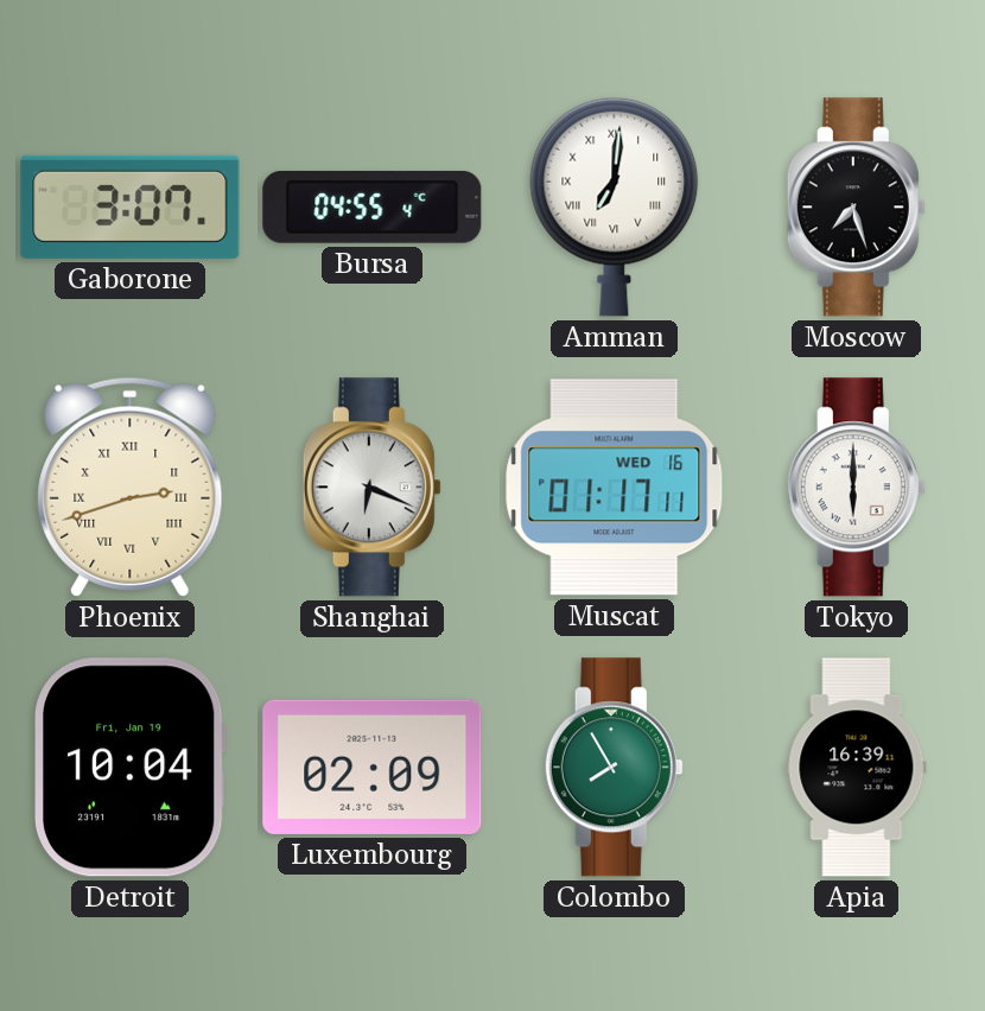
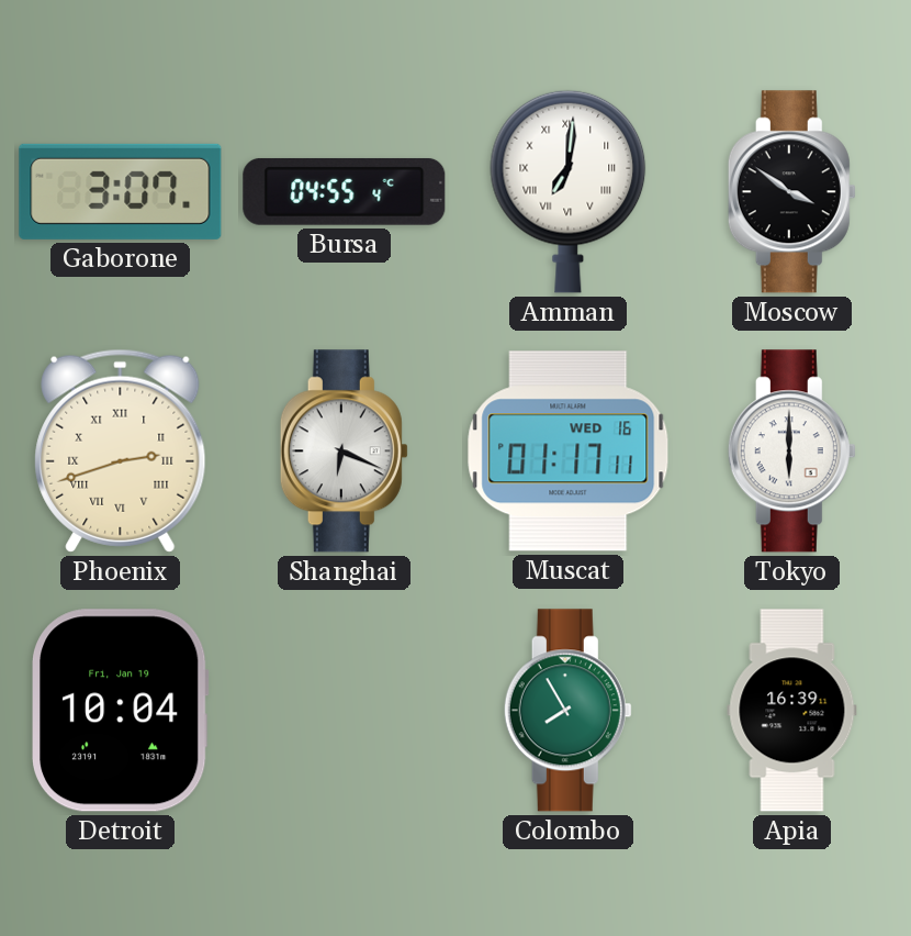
Moscow: 7:27 -> 3:51
Luxembourg: 02:09 -> none
